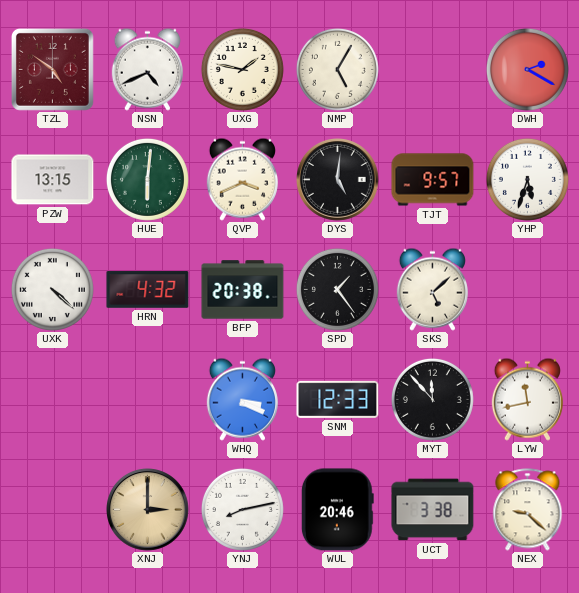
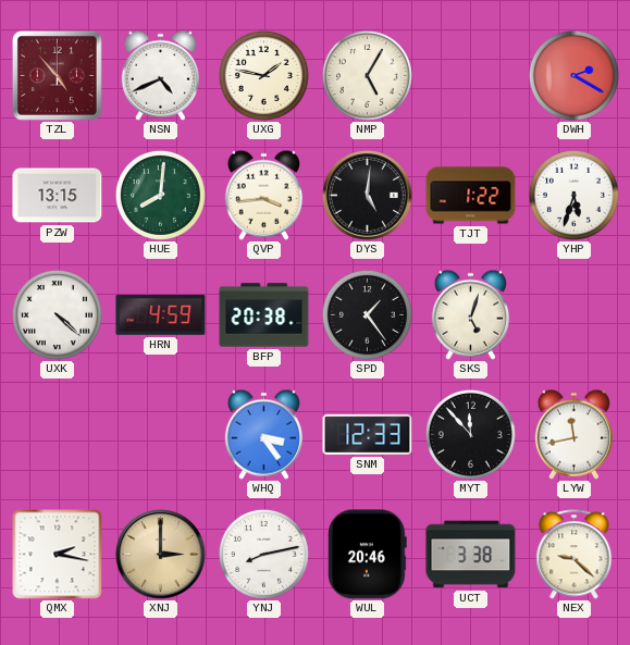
TZL: 4:51 -> 4:53
HUE: 6:01 -> 8:01
QVP: 3:41 -> 3:44
TJT: 9:57 -> 1:22
HRN: 4:32 -> 4:59
SKS: 5:08 -> 5:03
WHQ: 3:19 -> 3:24
QMX: none -> 2:17
